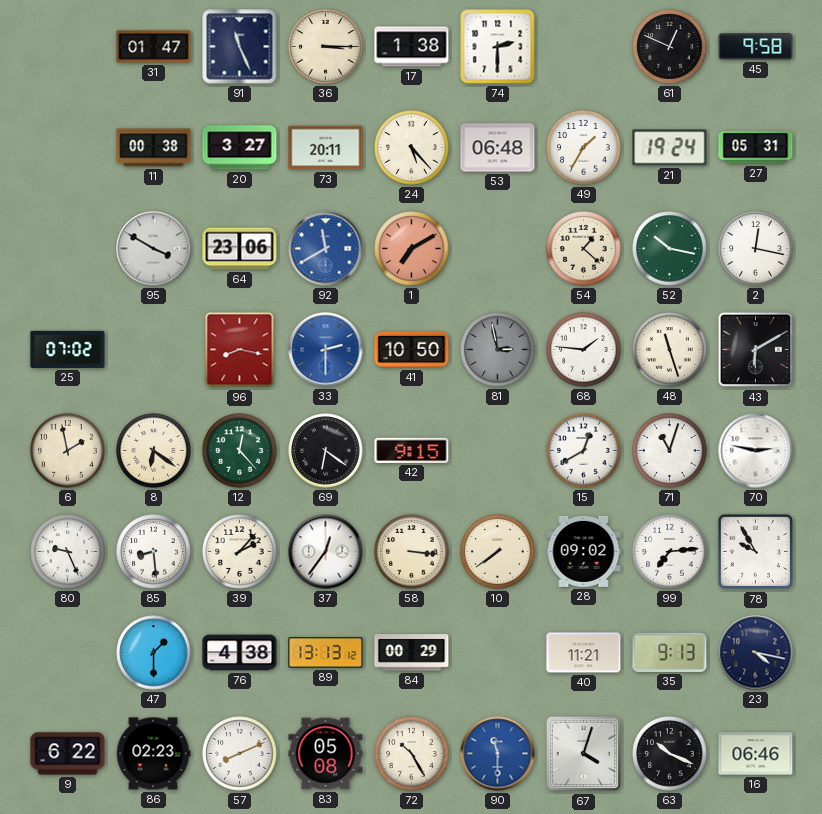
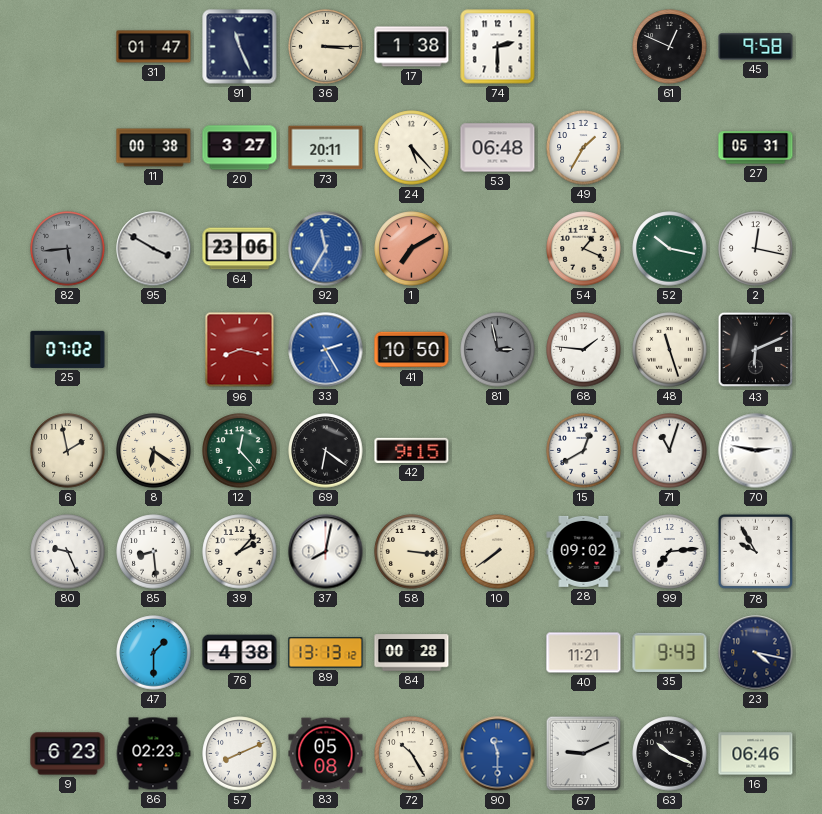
21: 19:24 -> none
82: none -> 5:44
92: 11:40 -> 11:35
54: 1:22 -> 1:19
33: 2:30 -> 2:25
43: 6:10 -> 6:11
37: 12:36 -> 8:02
84: 00:29 -> 00:28
35: 9:13 -> 9:43
9: 6:22 -> 6:23
67: 4:03 -> 9:11
